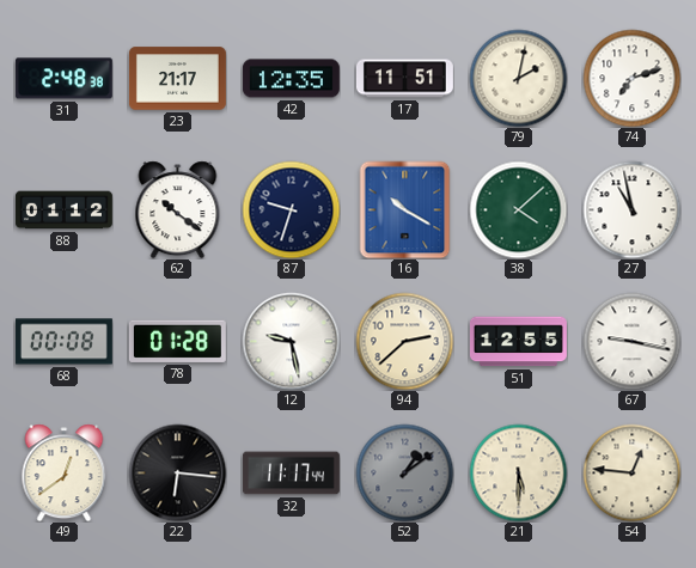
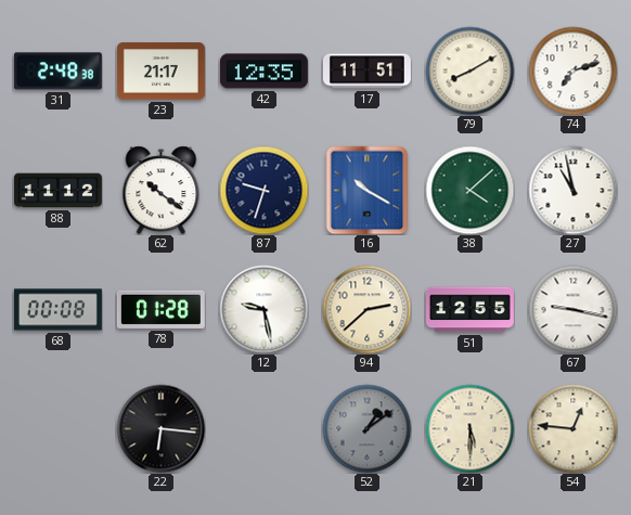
79: 2:02 -> 8:10
88: 01:12 -> 11:12
49: 12:39 -> none
32: 11:17 -> none
